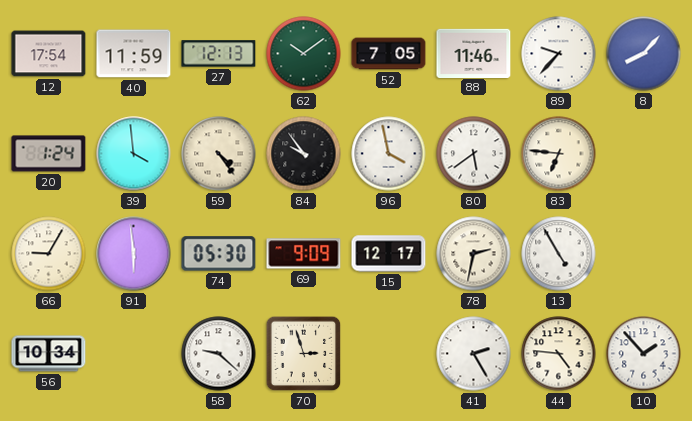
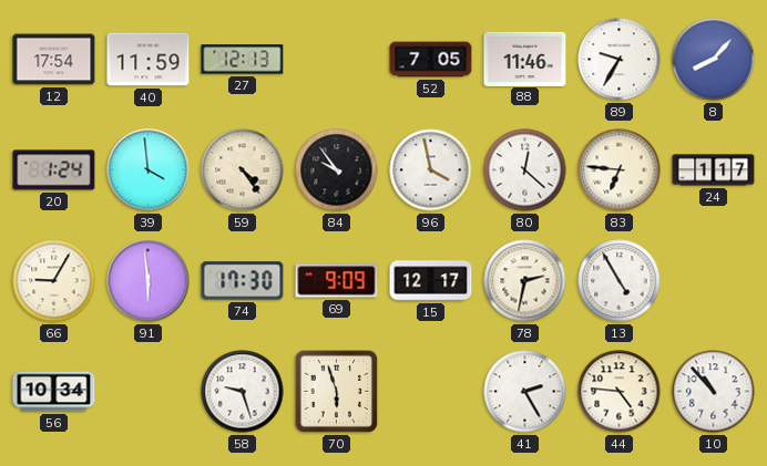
62: 10:09 -> none
89: 9:37 -> 9:35
80: 5:39 -> 12:22
24: none -> 1:17
74: 05:30 -> 17:30
58: 9:22 -> 9:27
70: 2:57 -> 5:57
10: 1:53 -> 10:53
